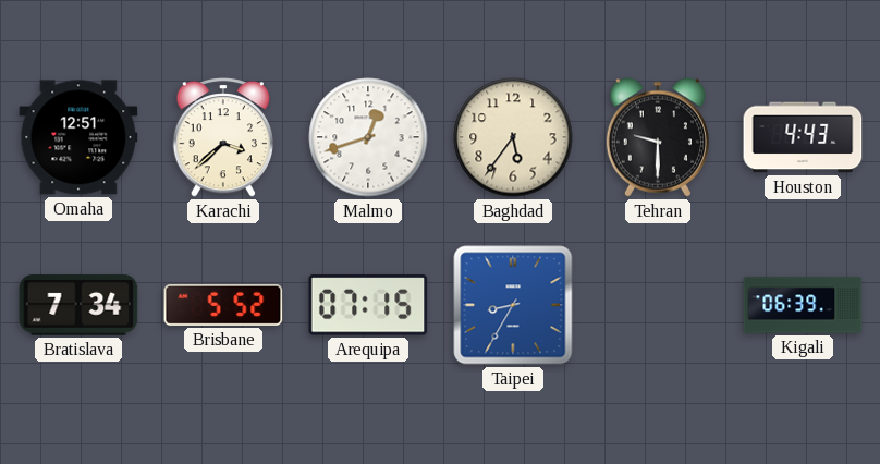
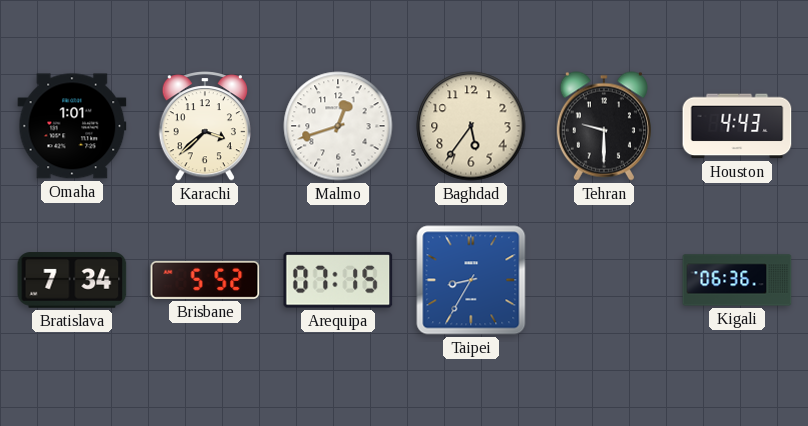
Omaha: 12:51 -> 1:01
Kigali: 06:39 -> 06:36
